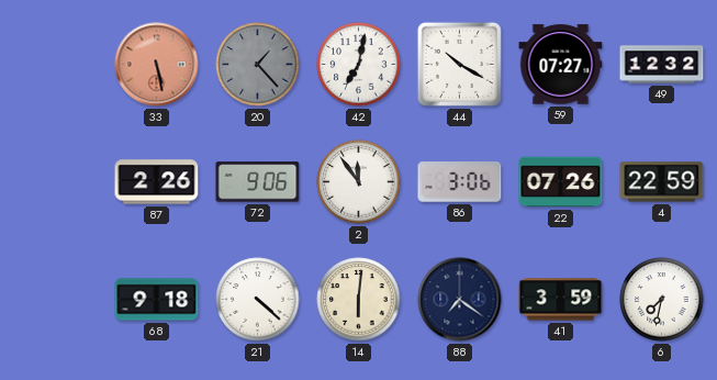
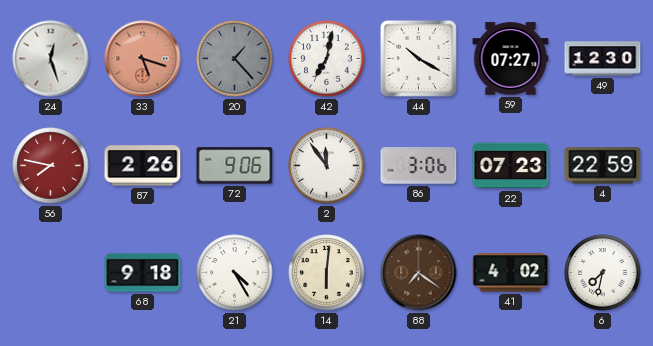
24: none -> 12:27
33: 5:28 -> 5:18
49: 12:32 -> 12:30
56: none -> 7:47
22: 07:26 -> 07:23
21: 4:22 -> 4:25
88 dial: navy -> brown
41: 3:59 -> 4:02
